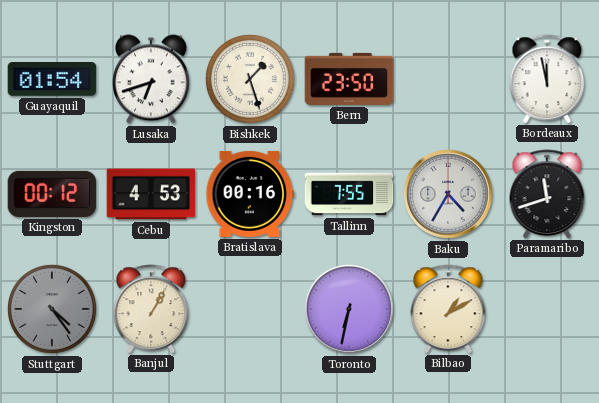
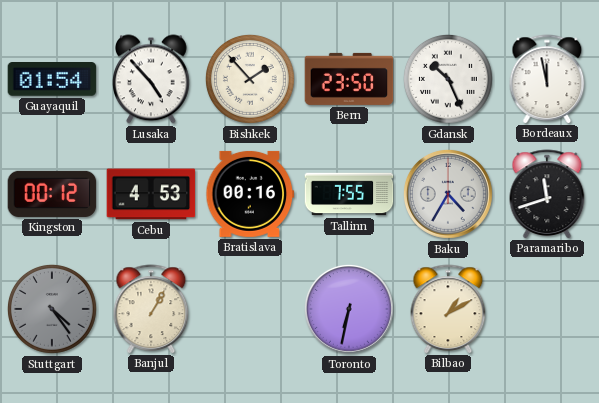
Lusaka: 6:42 -> 4:53
Bishkek: 1:27 -> 1:53
Gdansk: none -> 10:26
